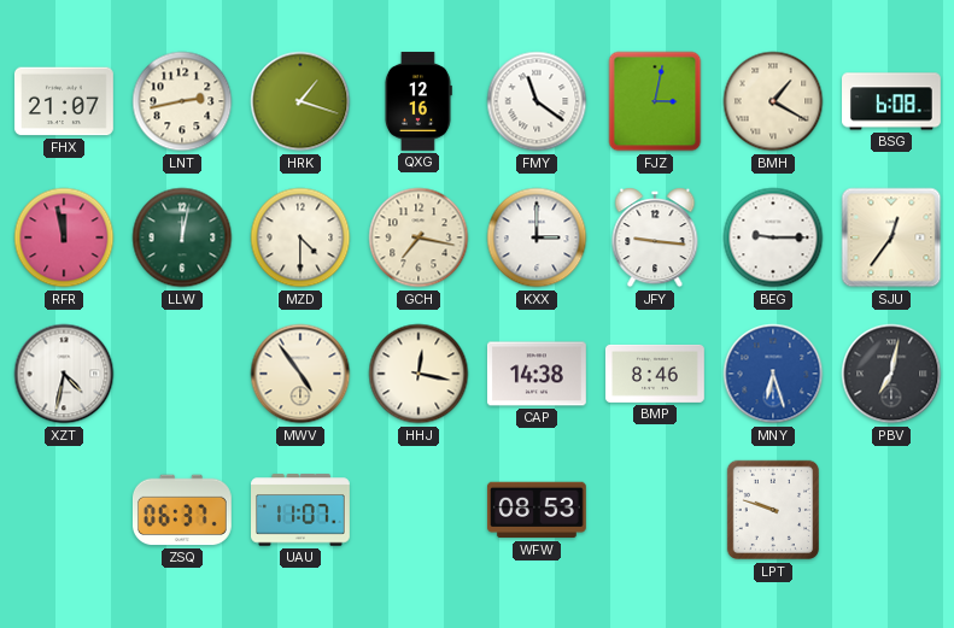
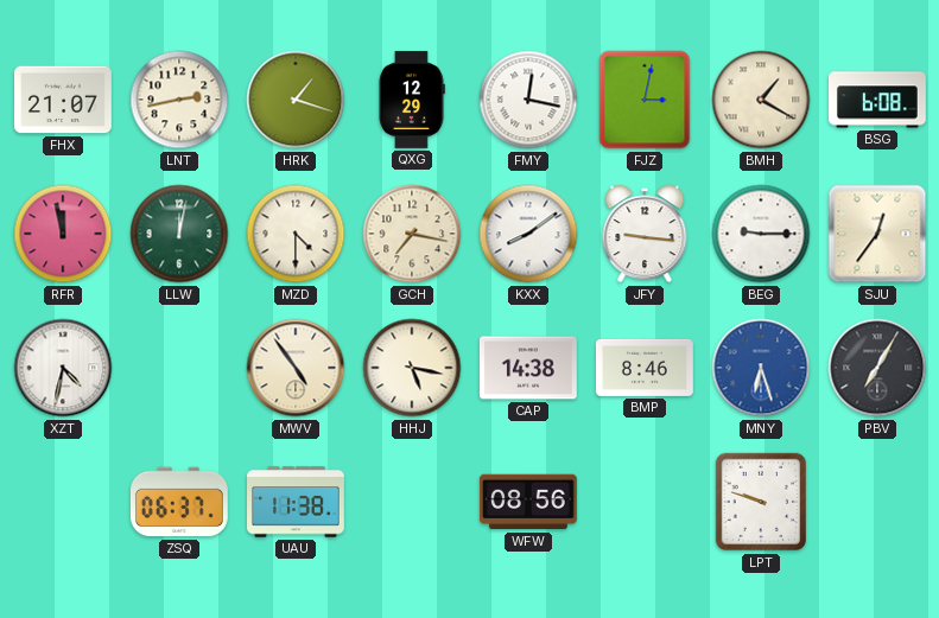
QXG: 12:16 -> 12:29
FMY: 11:21 -> 12:17
KXX: 3:00 -> 8:09
HHJ: 12:17 -> 5:17
PBV: 7:02 -> 7:05
UAU: 11:07 -> 11:38
WFW: 08:53 -> 08:56
